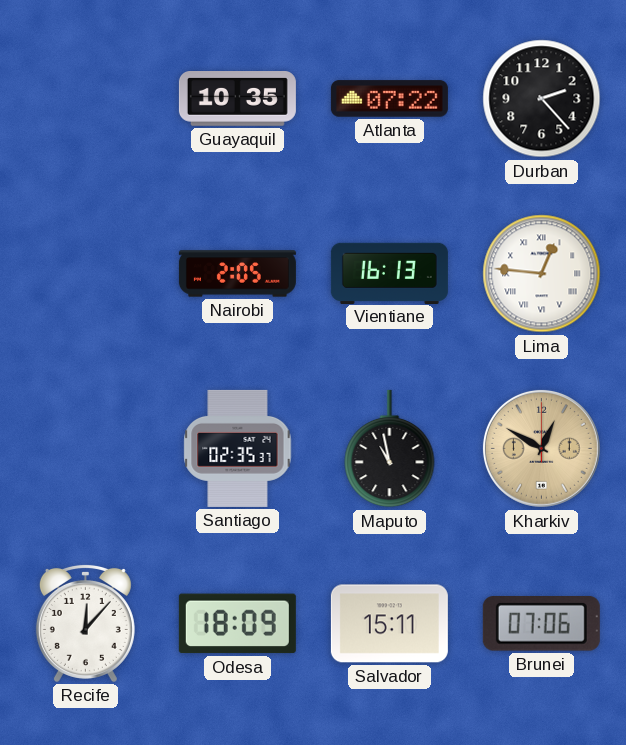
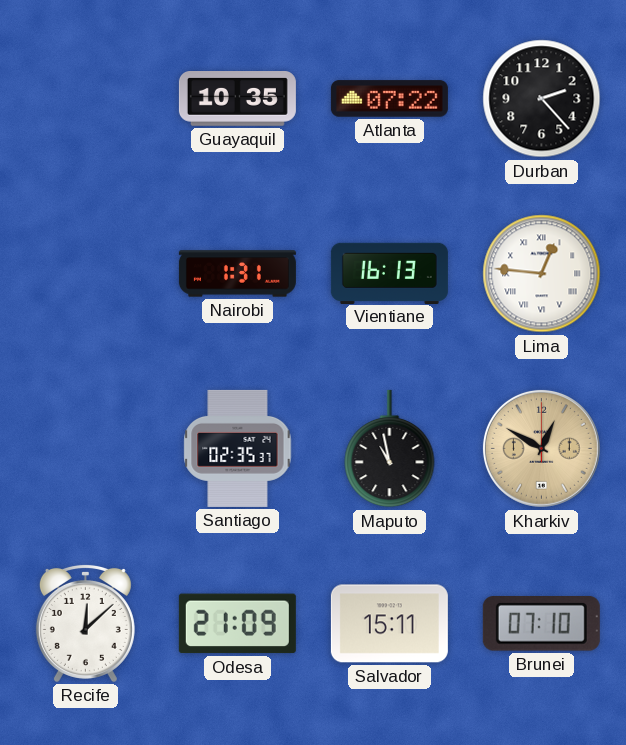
Nairobi: 2:05 -> 1:31
Recife: 12:07 -> 12:08
Odesa: 18:09 -> 21:09
Brunei: 07:06 -> 07:10
